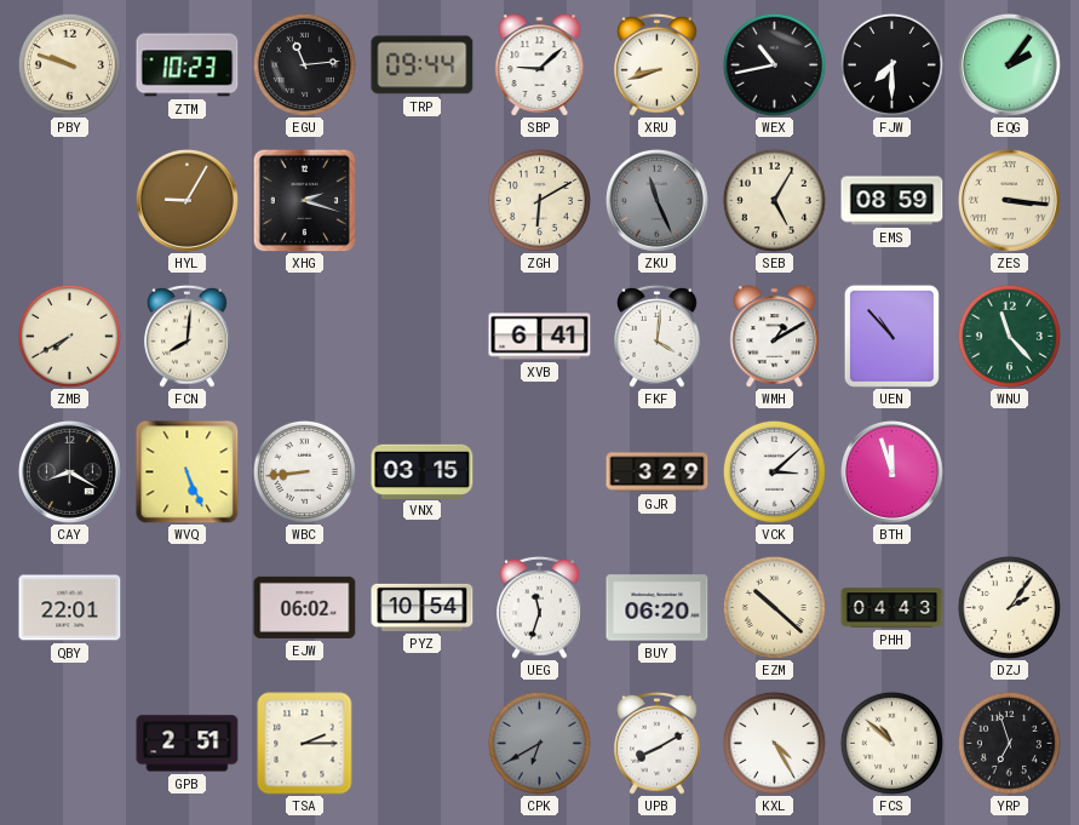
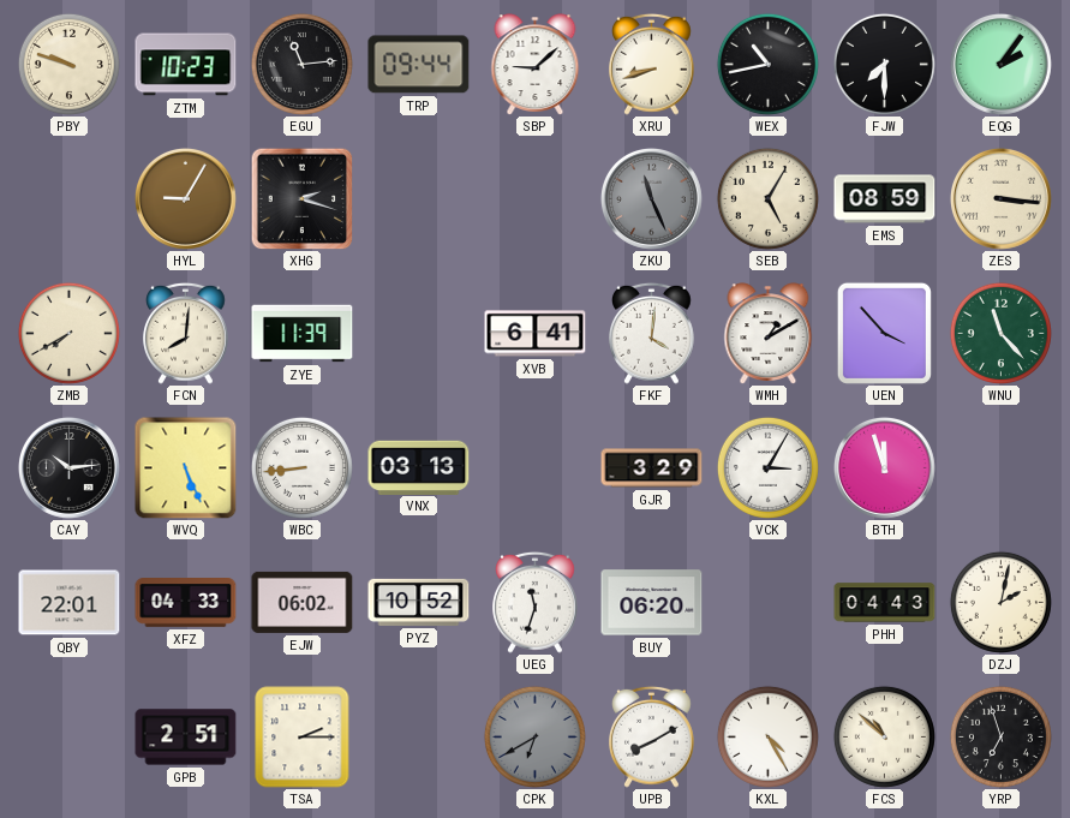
ZGH: 6:10 -> none
ZYE: none -> 11:39
UEN: 10:53 -> 3:53
CAY: 8:20 -> 10:14
VNX: 03:15 -> 03:13
VCK: 3:08 -> 3:05
XFZ: none -> 04:33
PYZ: 10:54 -> 10:52
EZM: 10:22 -> none
DZJ: 2:06 -> 2:02
